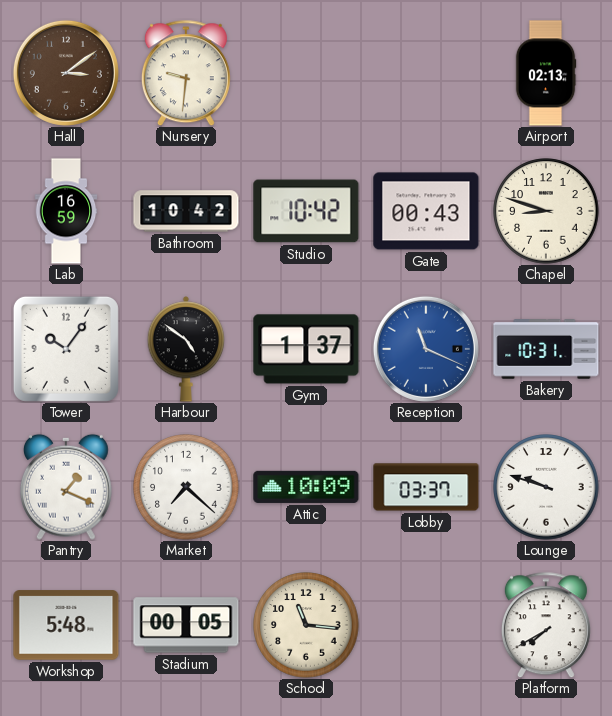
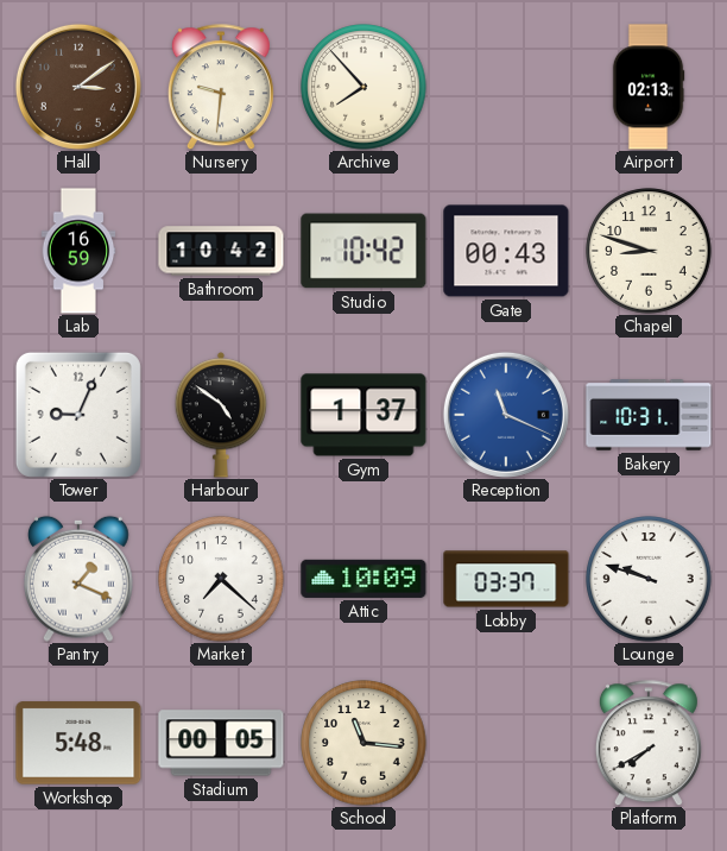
Archive: none -> 7:53
Tower: 10:06 -> 9:04
